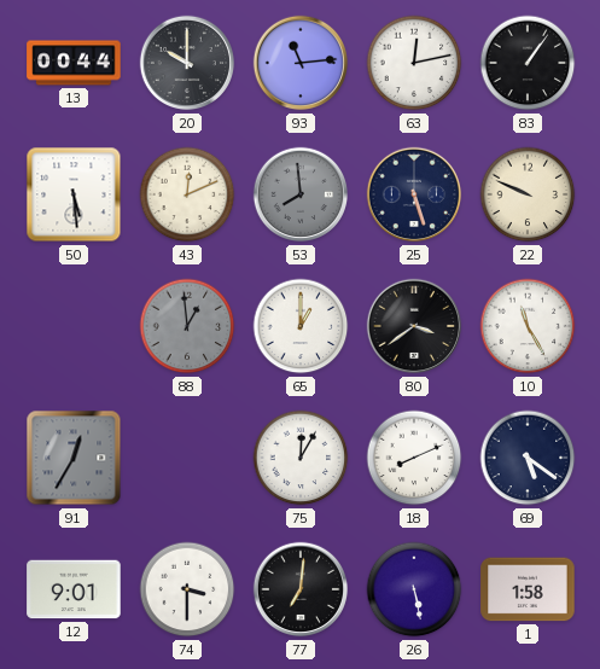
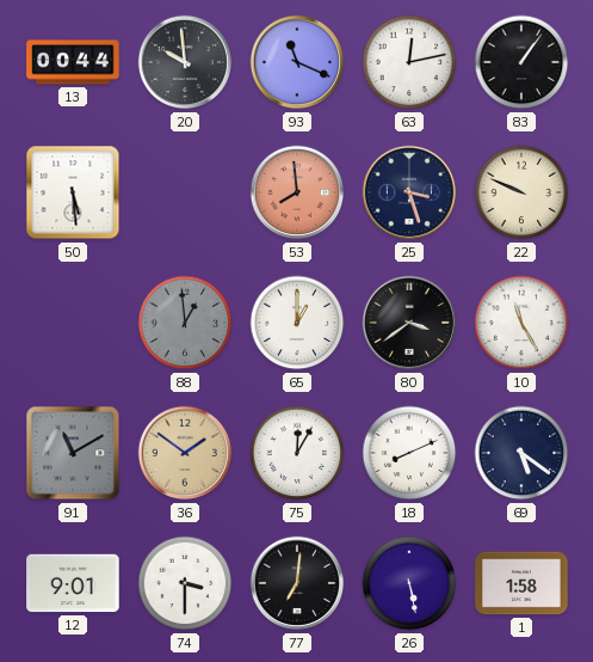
20: 10:00 -> 9:59
93: 11:14 -> 11:19
43: 12:11 -> none
53 dial: grey -> salmon
25: 5:27 -> 3:27
91: 12:35 -> 11:10
36: none -> 1:51
